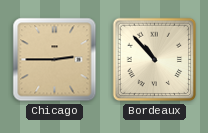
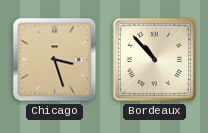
Chicago: 2:45 -> 3:27
